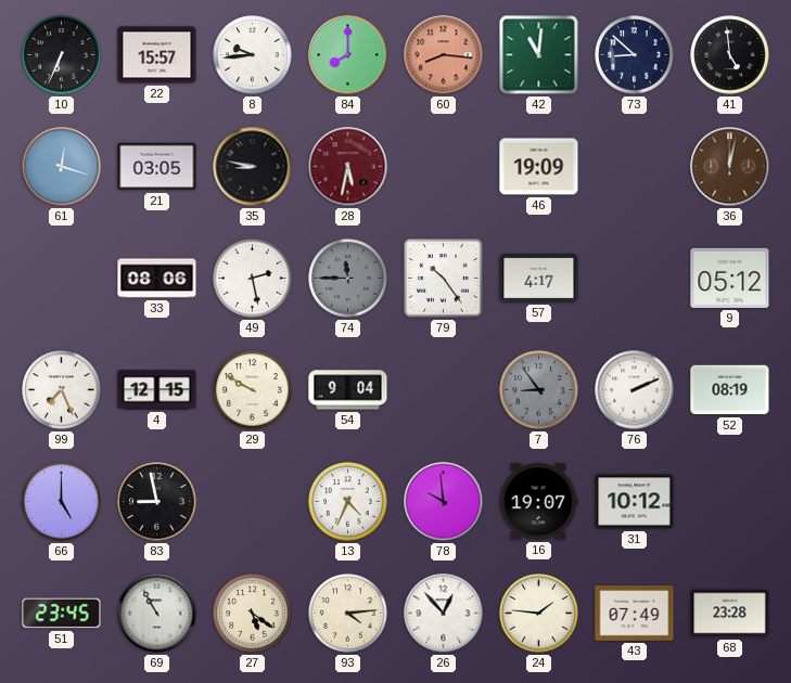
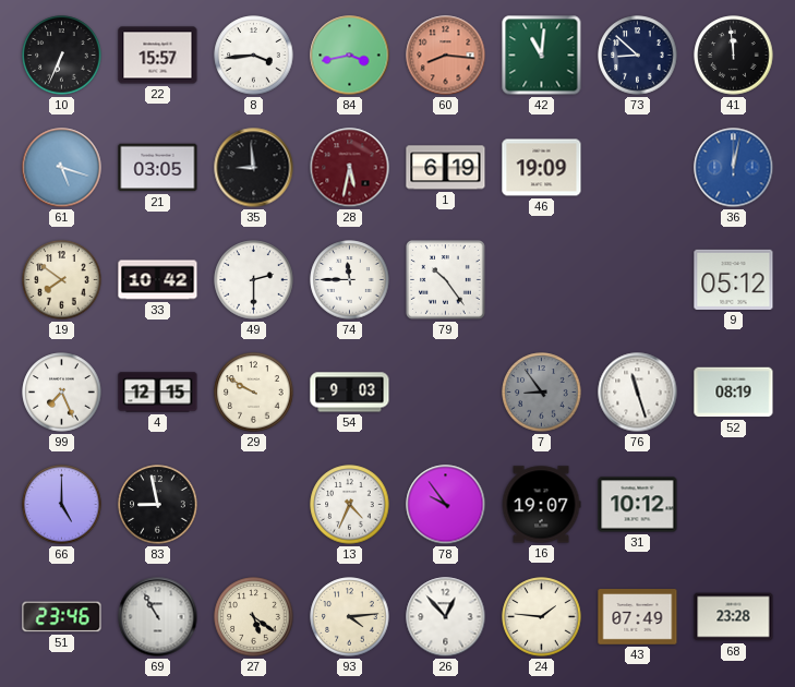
8: 9:44 -> 3:44
84: 8:00 -> 3:43
41: 4:59 -> 11:59
61: 12:18 -> 5:18
35: 8:47 -> 8:59
1: none -> 6:19
36 dial: brown -> blue
19: none -> 7:51
33: 08:06 -> 10:42
49: 2:28 -> 2:30
74 dial: grey -> white
57: 4:17 -> none
54: 9:04 -> 9:03
76: 2:11 -> 11:27
78: 9:59 -> 9:54
51: 23:45 -> 23:46
